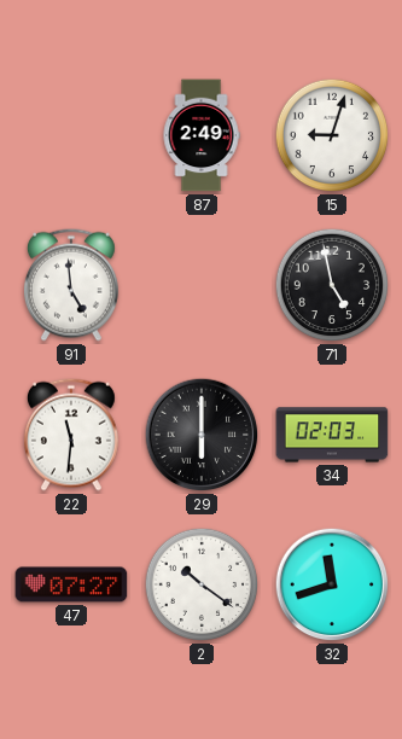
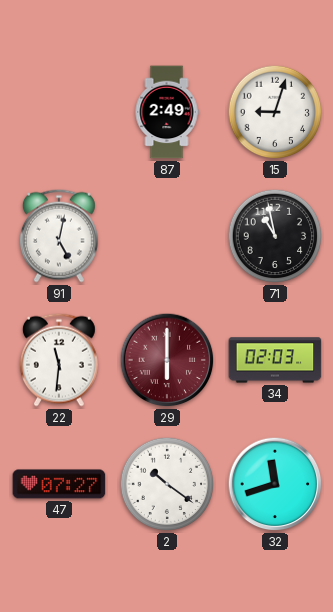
91: 4:59 -> 5:02
71: 4:58 -> 10:58
29 dial: black -> burgundy
